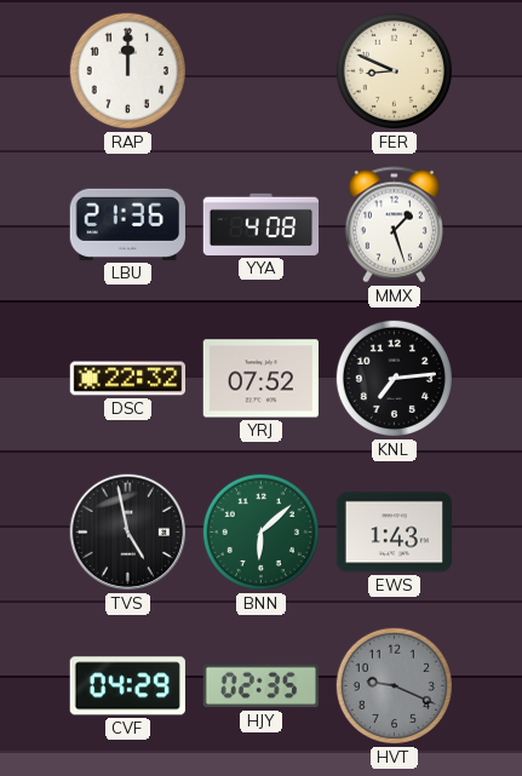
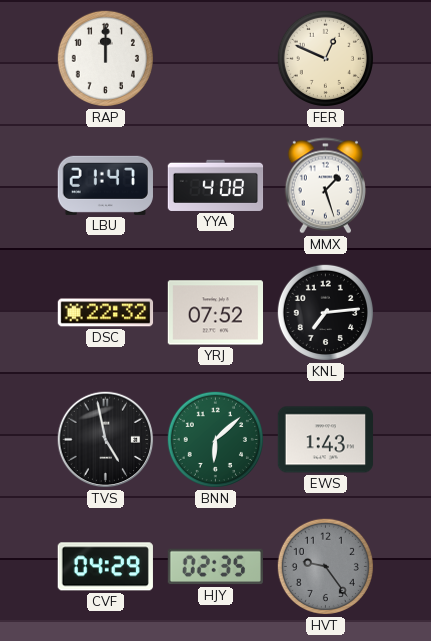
FER: 8:49 -> 12:49
LBU: 21:36 -> 21:47
HVT: 9:19 -> 9:24
